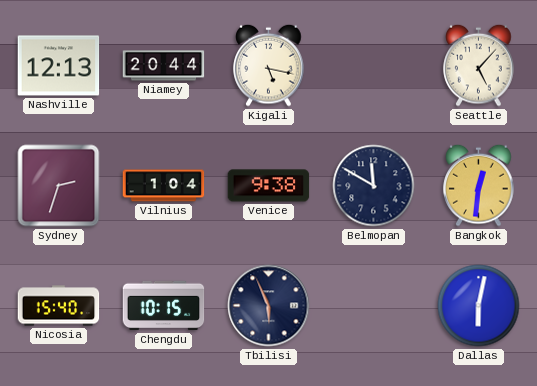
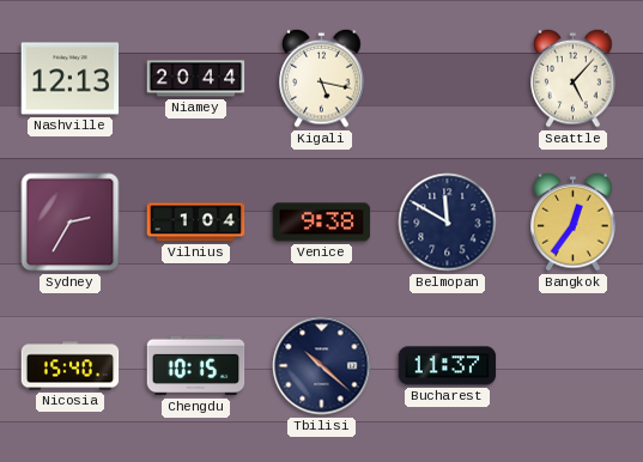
Sydney: 2:33 -> 2:35
Bangkok: 12:31 -> 12:36
Tbilisi: 5:56 -> 10:22
Bucharest: none -> 11:37
Dallas: 6:02 -> none
